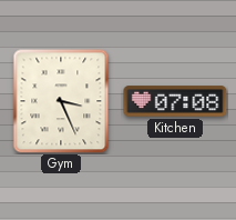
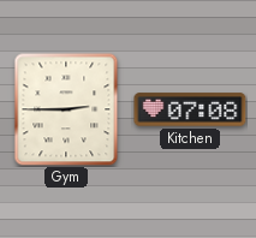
Gym: 3:26 -> 2:45
